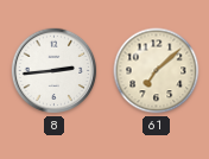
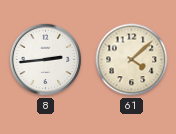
61: 7:08 -> 4:08
